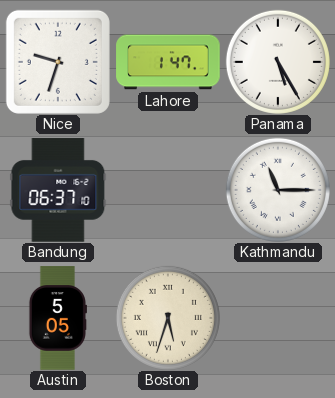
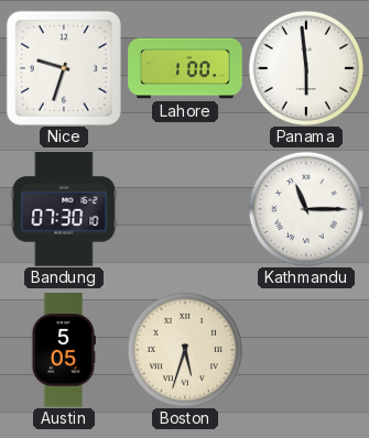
Lahore: 1:47 -> 1:00
Panama: 5:25 -> 5:59
Bandung: 06:37 -> 07:30
